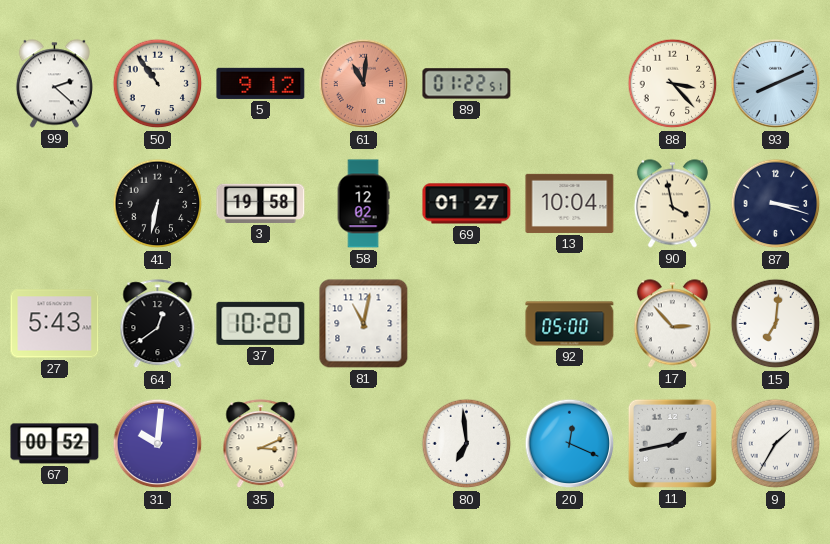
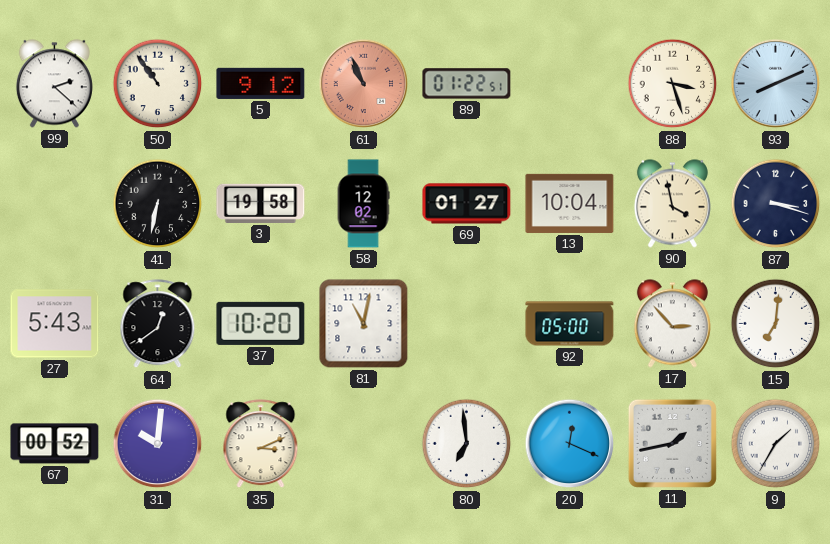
61: 11:01 -> 10:56
88: 3:23 -> 3:27
